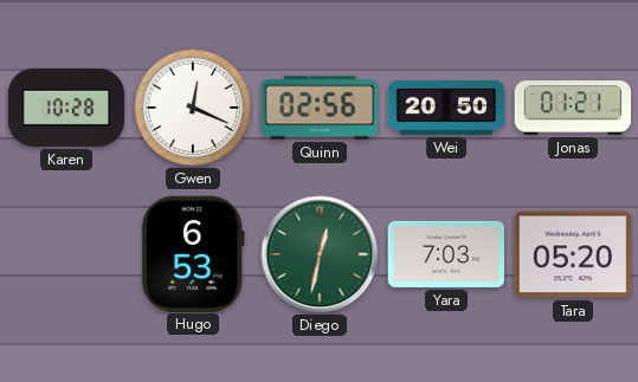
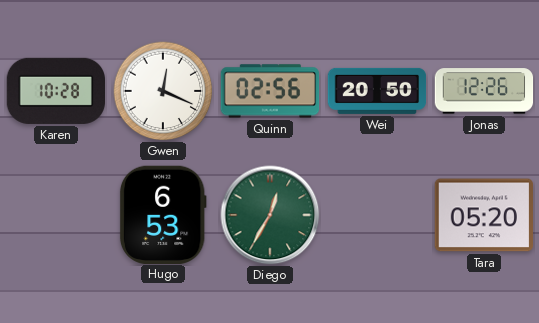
Jonas: 01:21 -> 12:26
Diego: 12:32 -> 12:35
Yara: 7:03 -> none
